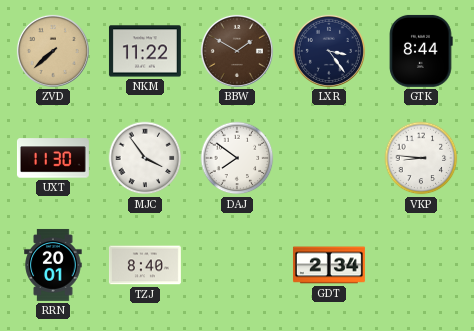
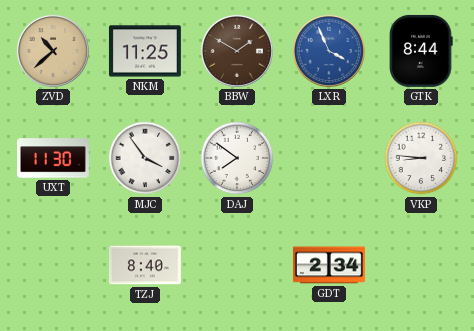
ZVD: 7:38 -> 10:38
NKM: 11:22 -> 11:25
LXR: 3:24 -> 3:56
LXR dial: navy -> blue
RRN: 20:01 -> none
